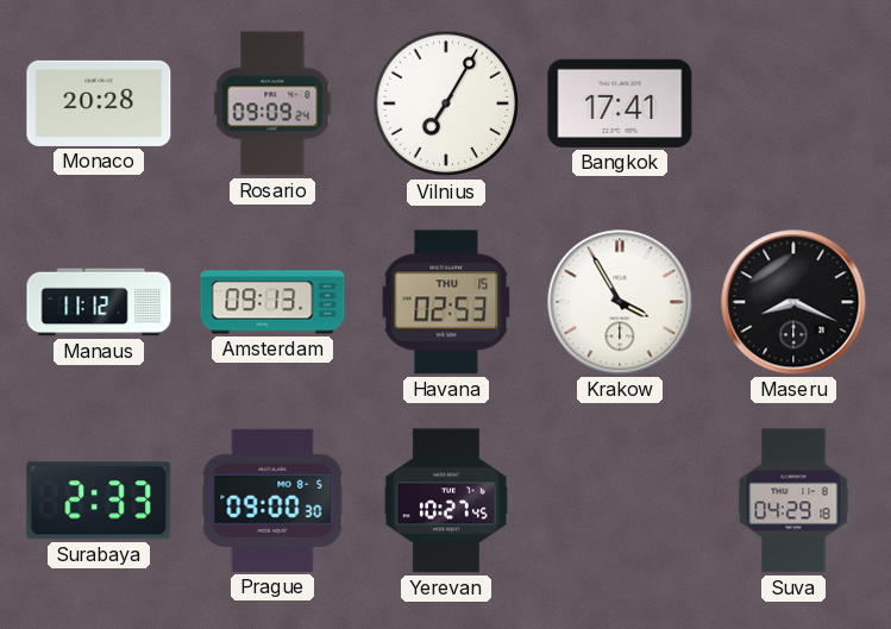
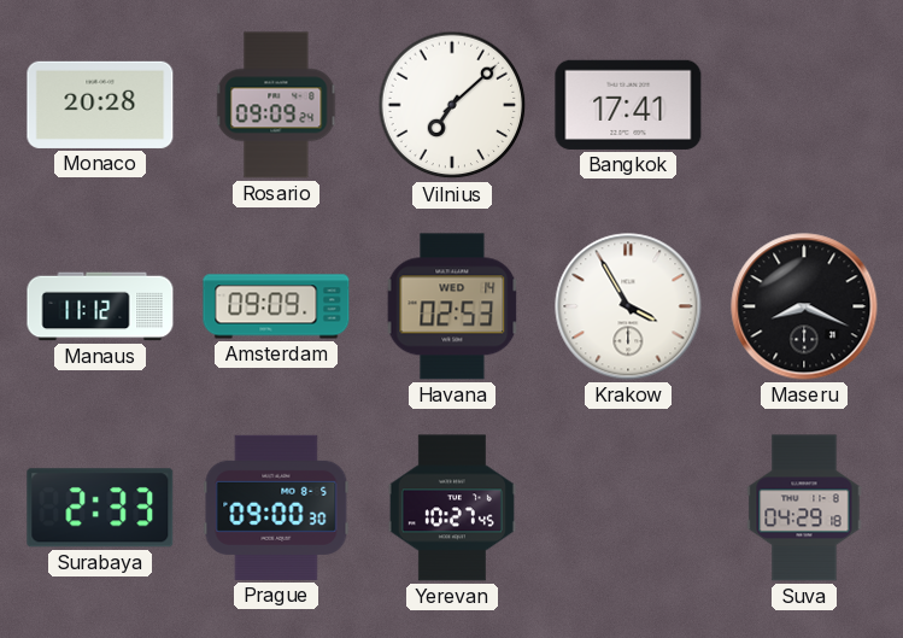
Vilnius: 7:05 -> 7:08
Amsterdam: 09:13 -> 09:09
Havana date: THU 15 -> WED 14
